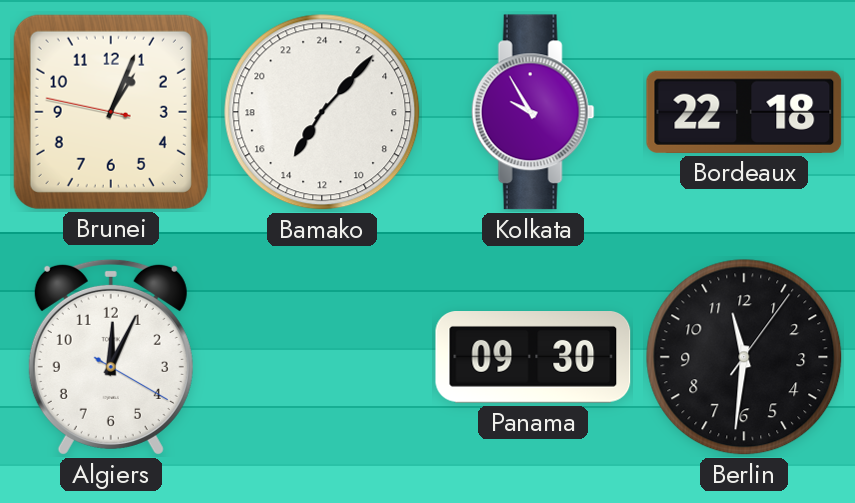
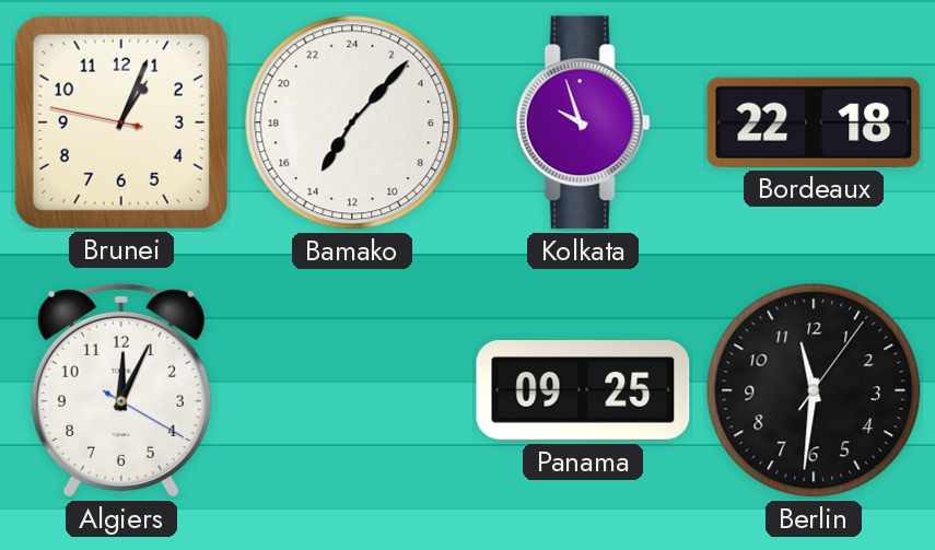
Kolkata: 9:55 -> 9:57
Panama: 09:30 -> 09:25
